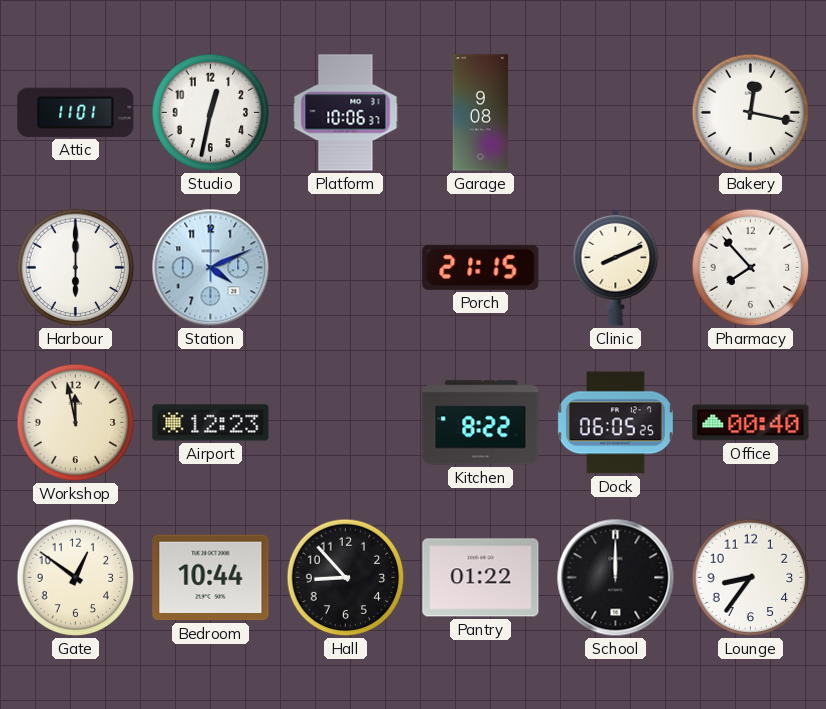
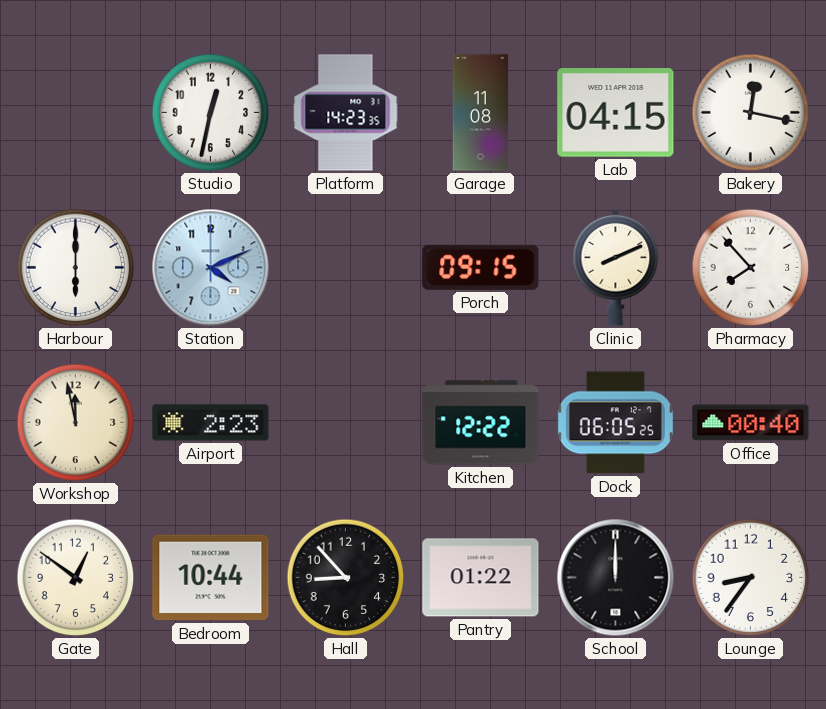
Attic: 11:01 -> none
Platform: 10:06 -> 14:23
Garage: 9:08 -> 11:08
Lab: none -> 04:15
Porch: 21:15 -> 09:15
Airport: 12:23 -> 2:23
Kitchen: 8:22 -> 12:22
